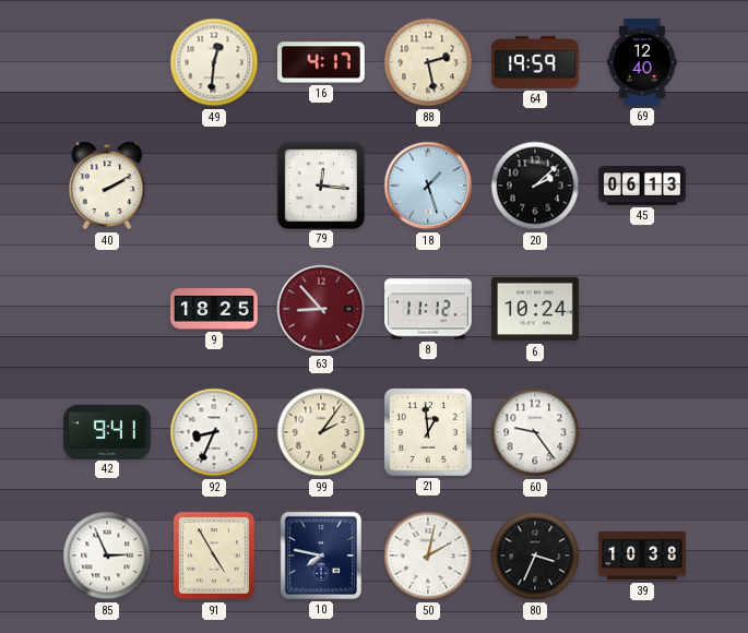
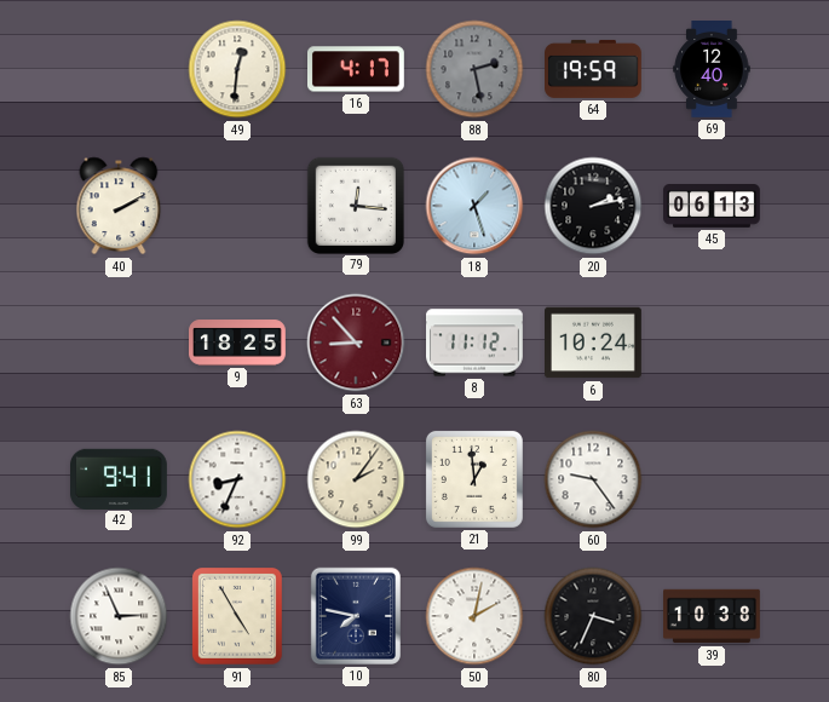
88 dial: cream -> grey
20: 2:08 -> 2:13
